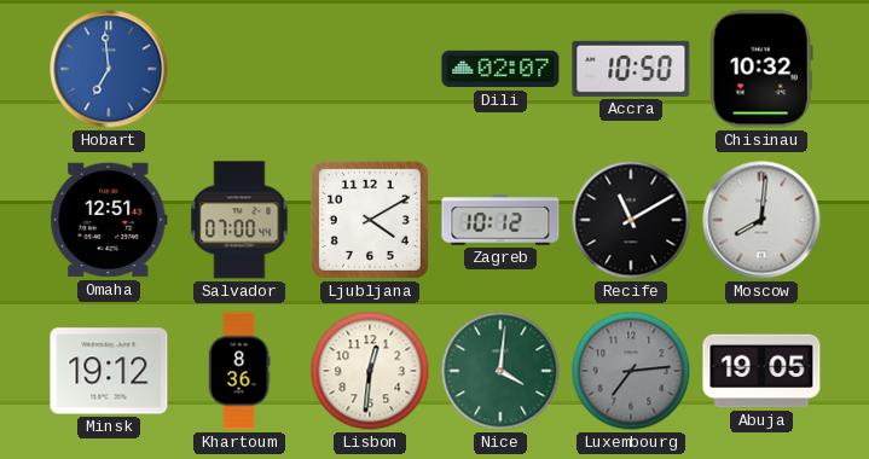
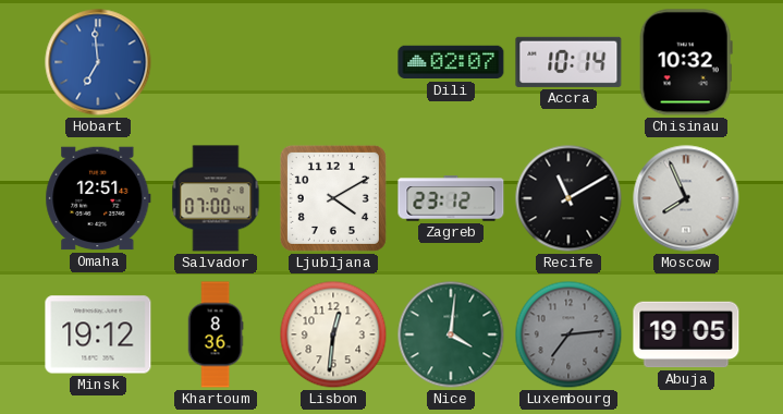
Accra: 10:50 -> 10:14
Zagreb: 10:12 -> 23:12
Moscow: 8:01 -> 7:56
